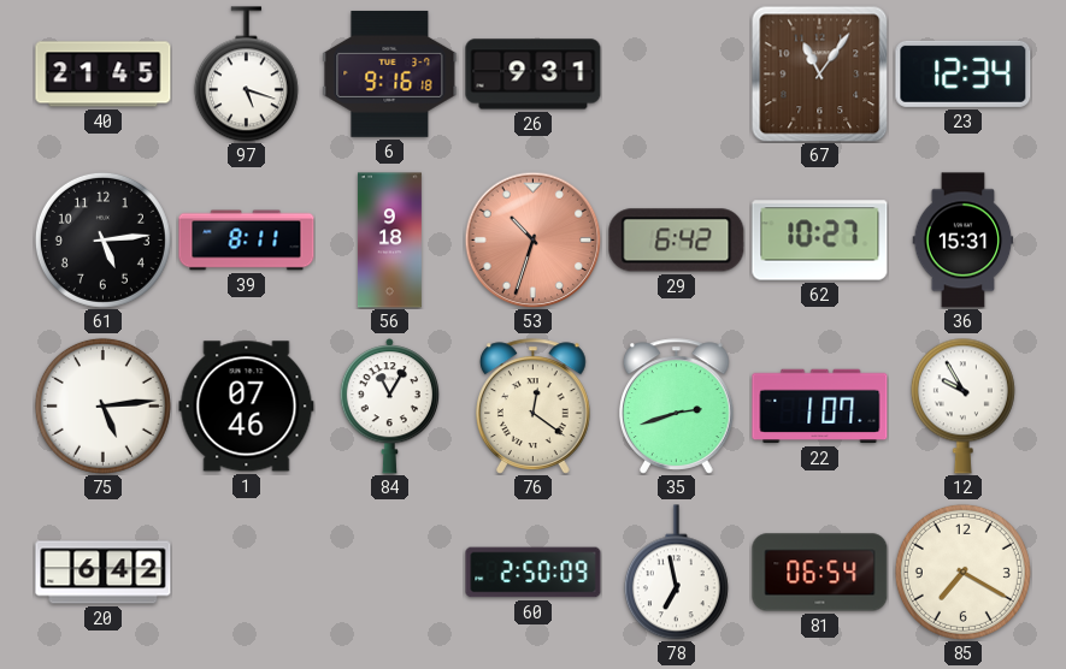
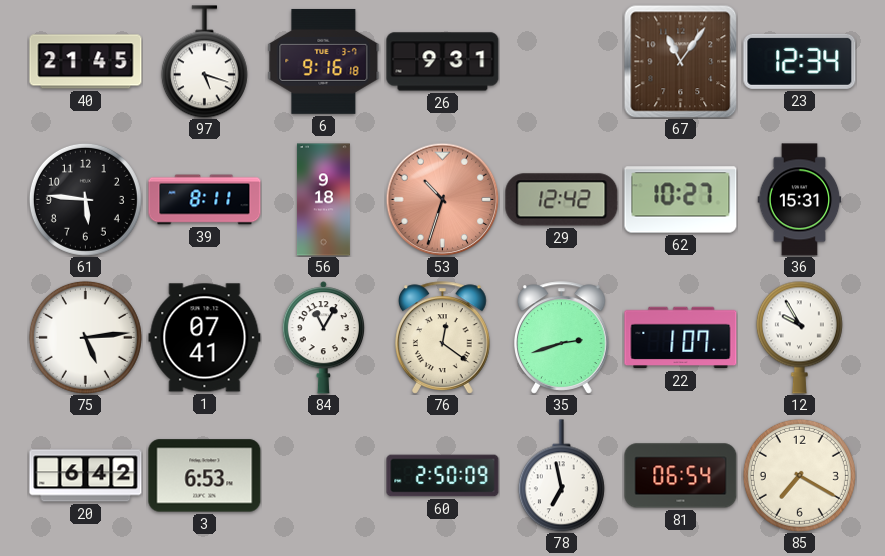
61: 5:14 -> 5:46
29: 6:42 -> 12:42
1: 07:46 -> 07:41
3: none -> 6:53
